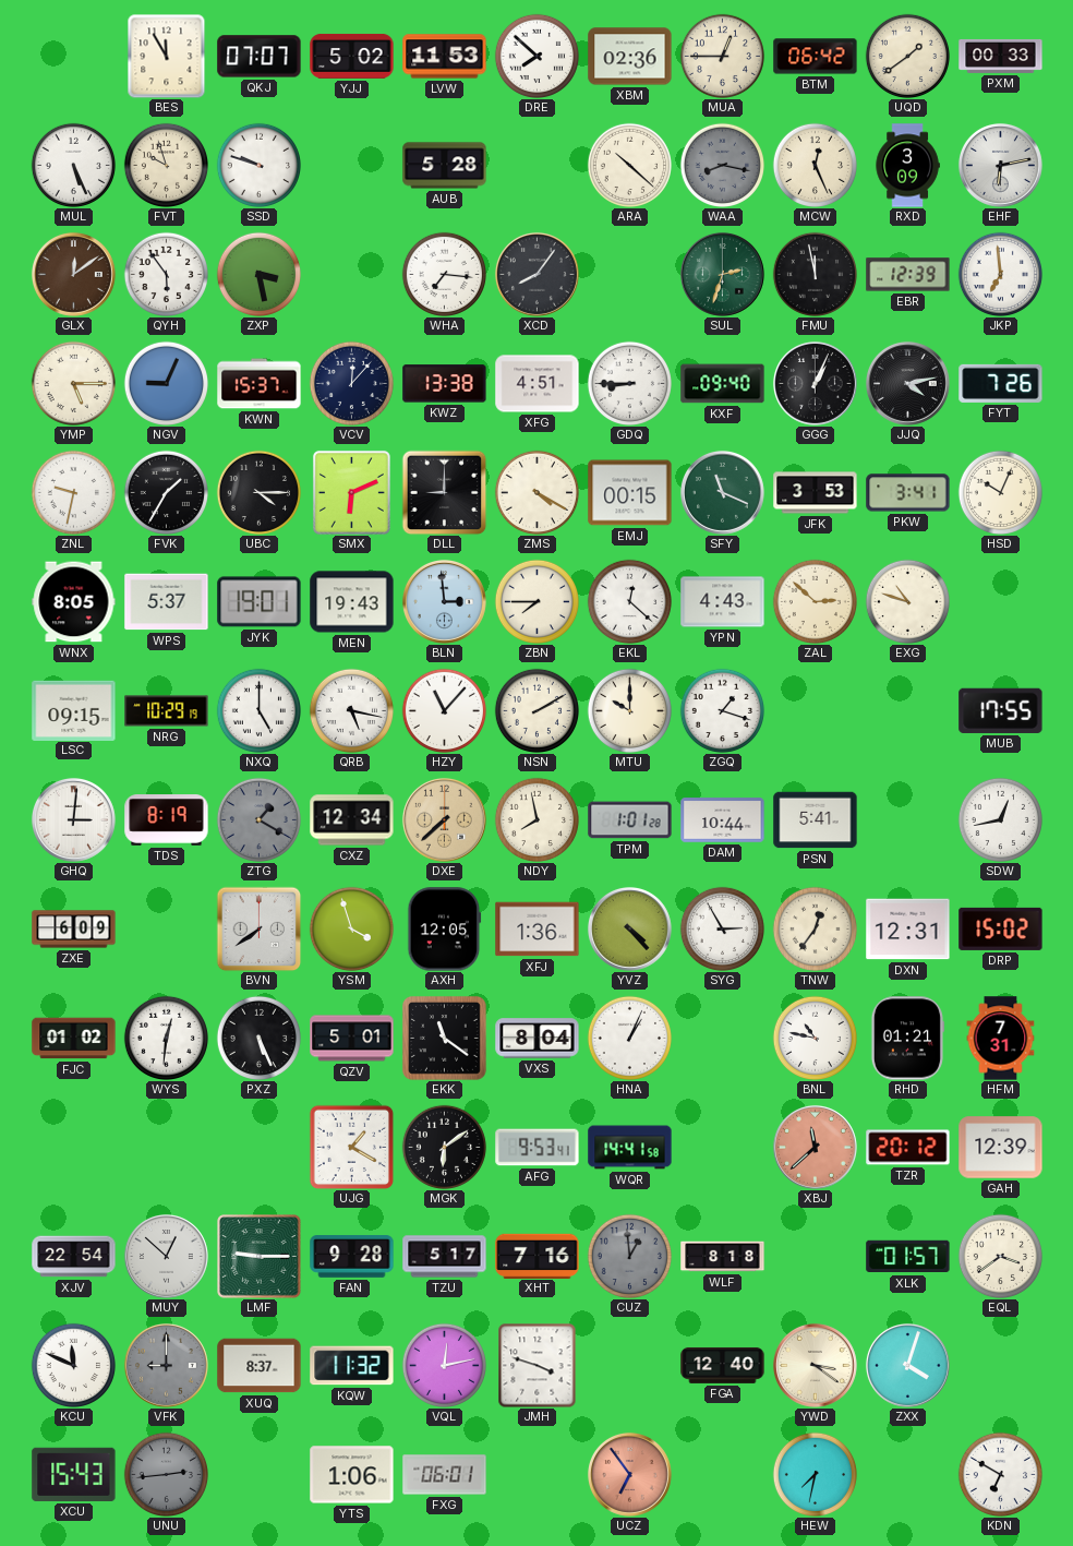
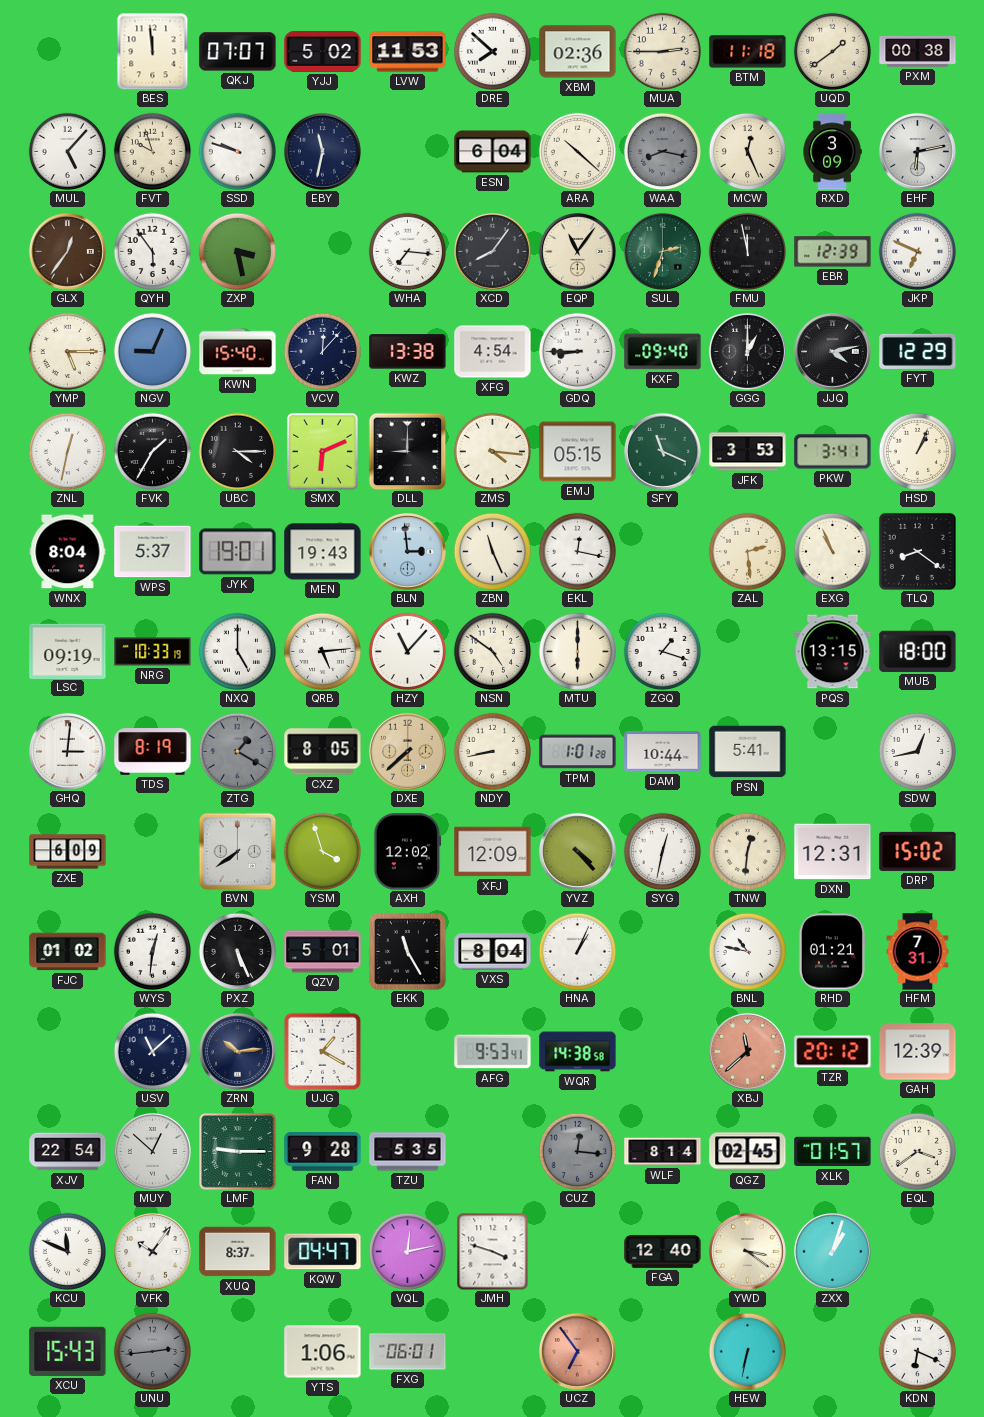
BES: 11:55 -> 11:59
MUA: 12:45 -> 2:45
BTM: 06:42 -> 11:18
PXM: 00:33 -> 00:38
MUL: 5:26 -> 5:07
EBY: none -> 11:32
AUB: 5:28 -> none
ESN: none -> 6:04
GLX: 12:09 -> 12:36
EQP: none -> 11:06
JKP: 6:59 -> 6:49
KWN: 15:37 -> 15:40
XFG: 4:51 -> 4:54
GGG: 1:04 -> 1:00
FYT: 7:26 -> 12:29
ZNL: 9:32 -> 12:32
ZMS: 4:20 -> 4:16
EMJ: 00:15 -> 05:15
HSD: 10:04 -> 1:04
WNX: 8:05 -> 8:04
ZBN: 7:45 -> 11:26
EKL: 12:22 -> 12:17
YPN: 4:43 -> none
ZAL: 2:52 -> 2:29
EXG: 10:48 -> 10:56
TLQ: none -> 8:21
LSC: 09:15 -> 09:19
NRG: 10:29 -> 10:33
QRB: 5:17 -> 5:14
NSN: 2:10 -> 4:51
MTU: 10:00 -> 6:00
PQS: none -> 13:15
MUB: 17:55 -> 18:00
CXZ: 12:34 -> 8:05
NDY: 7:58 -> 8:43
AXH: 12:05 -> 12:02
XFJ: 1:36 -> 12:09
SYG: 2:55 -> 12:32
TNW: 12:36 -> 12:31
EKK: 11:21 -> 11:25
USV: none -> 11:08
ZRN: none -> 10:14
MGK: 6:09 -> none
WQR: 14:41 -> 14:38
TZU: 5:17 -> 5:35
XHT: 7:16 -> none
CUZ: 12:59 -> 12:16
WLF: 8:18 -> 8:14
QGZ: none -> 02:45
VFK: 9:00 -> 10:06
VFK dial: grey -> white
KQW: 11:32 -> 04:47
ZXX: 4:03 -> 1:03
HEW: 7:32 -> 6:32
KDN: 6:50 -> 6:19
